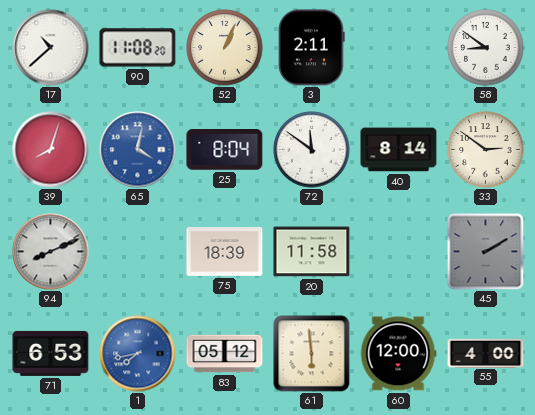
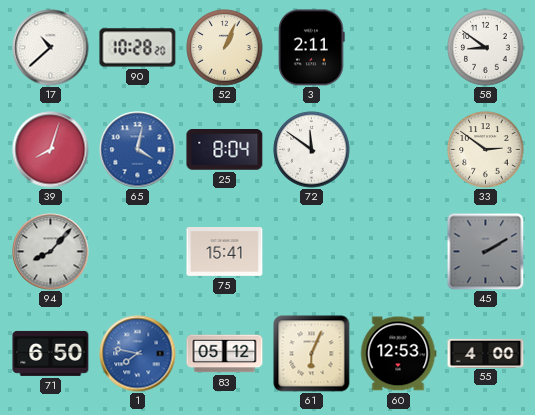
90: 11:08 -> 10:28
40: 8:14 -> none
94: 8:11 -> 8:07
75: 18:39 -> 15:41
20: 11:58 -> none
71: 6:53 -> 6:50
1: 7:43 -> 7:47
61: 5:59 -> 6:04
60: 12:00 -> 12:53
